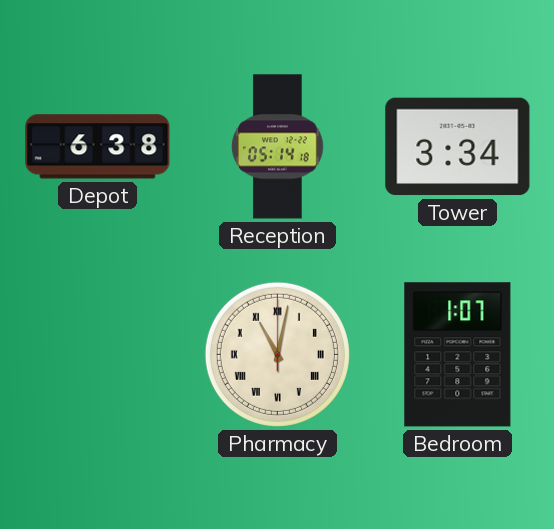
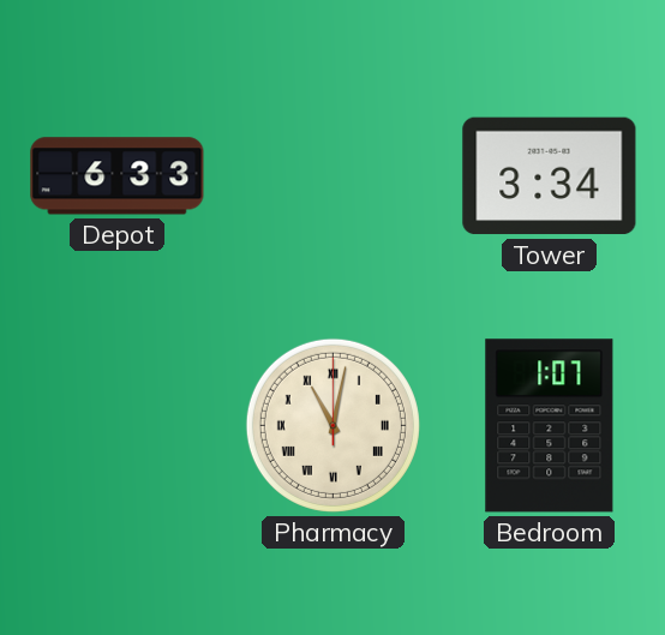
Depot: 6:38 -> 6:33
Reception: 05:14 -> none
